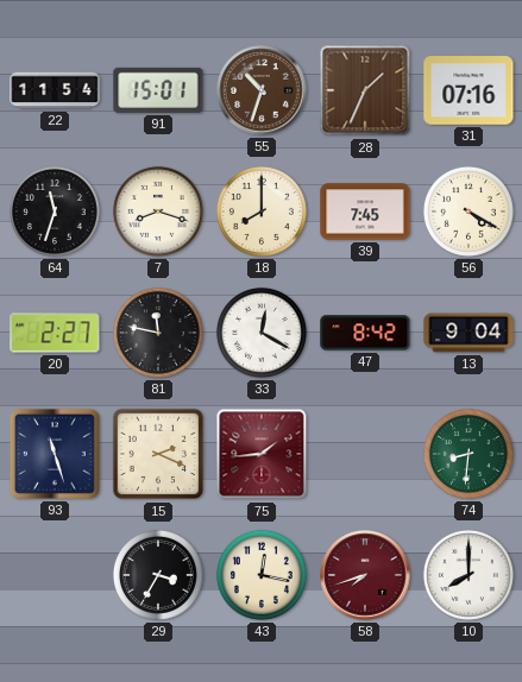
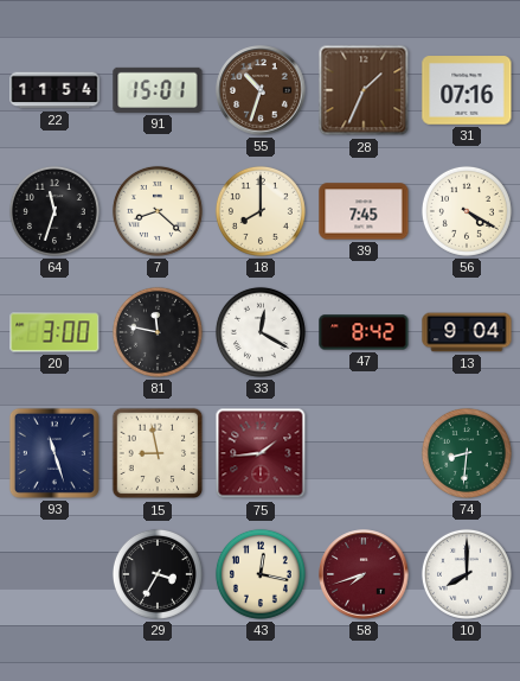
7: 8:18 -> 8:22
20: 2:27 -> 3:00
15: 2:19 -> 8:58
